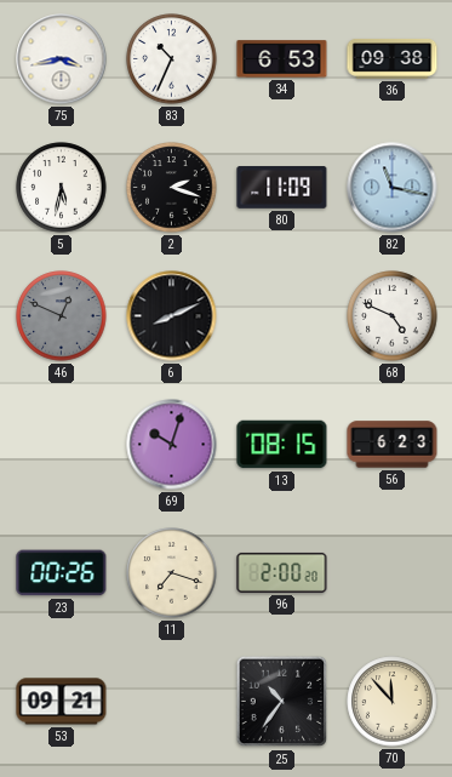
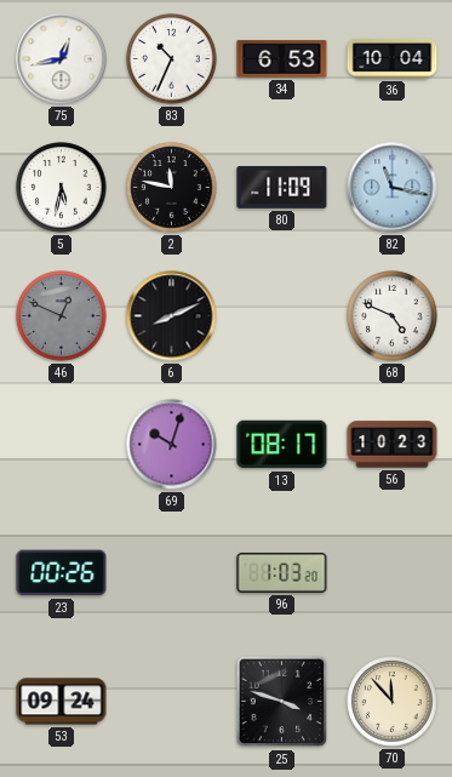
75: 3:43 -> 12:43
36: 09:38 -> 10:04
2: 2:18 -> 11:47
13: 08:15 -> 08:17
56: 6:23 -> 10:23
11: 7:18 -> none
96: 2:00 -> 1:03
53: 09:21 -> 09:24
25: 10:36 -> 3:48
